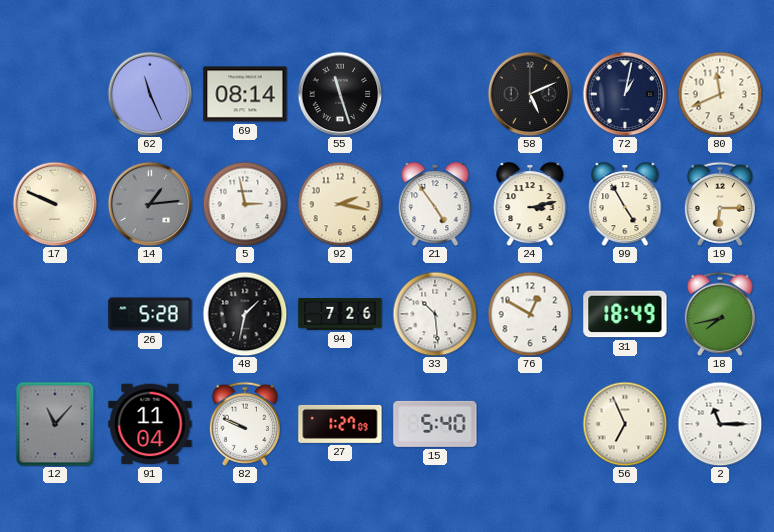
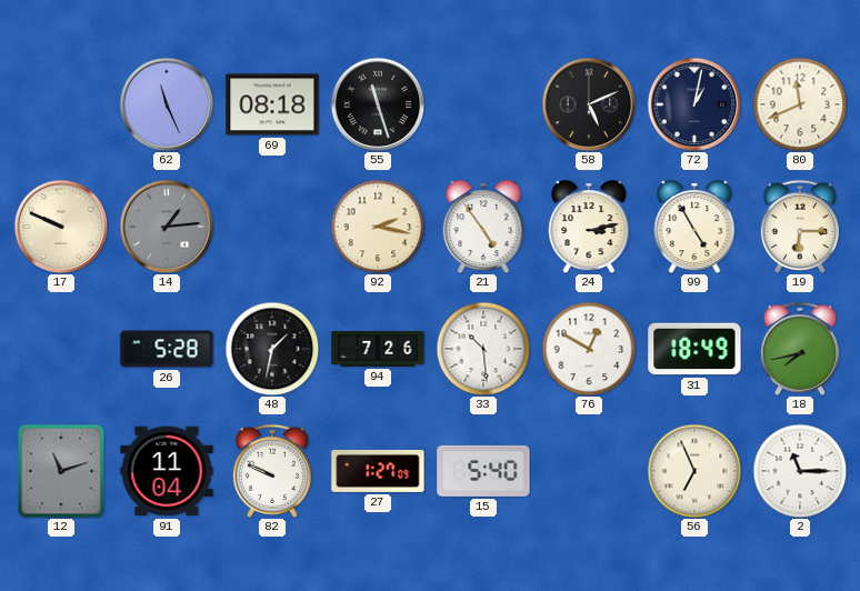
69: 08:14 -> 08:18
5: 2:58 -> none
12: 11:07 -> 11:12
